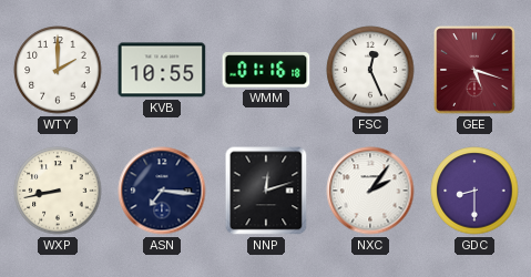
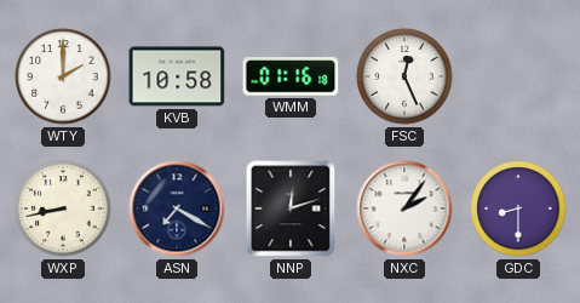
KVB: 10:55 -> 10:58
GEE: 5:18 -> none
ASN: 7:16 -> 7:20
